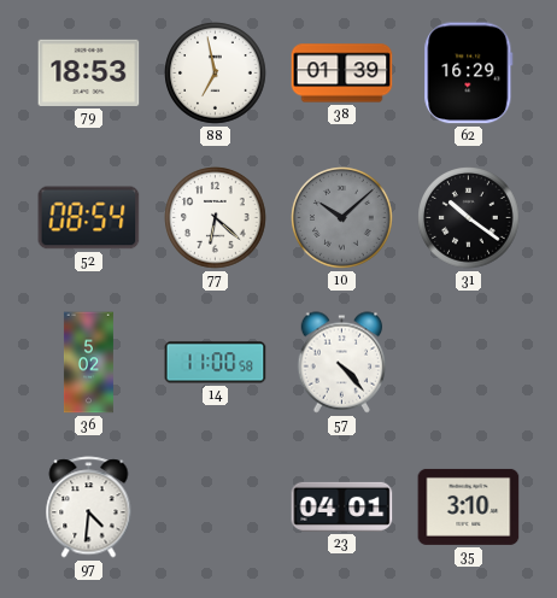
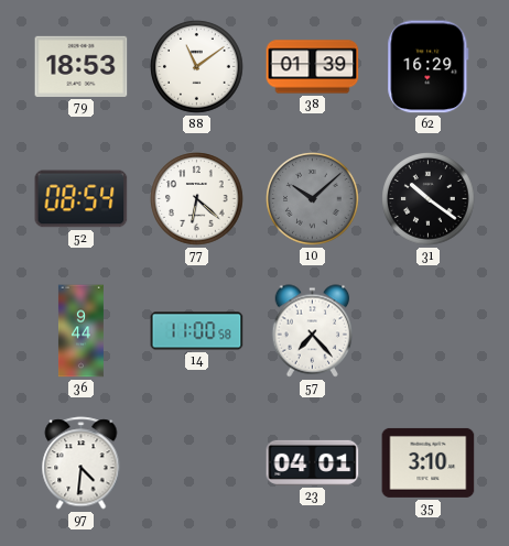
88: 6:58 -> 11:09
36: 5:02 -> 9:44
57: 4:23 -> 7:23
